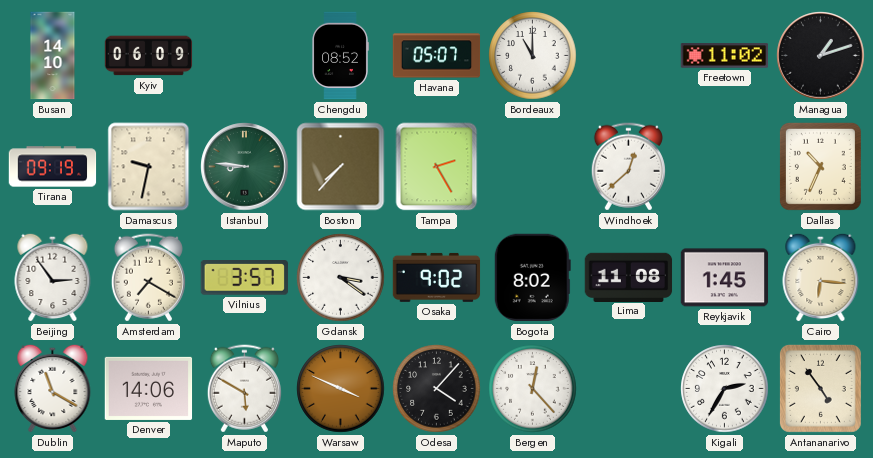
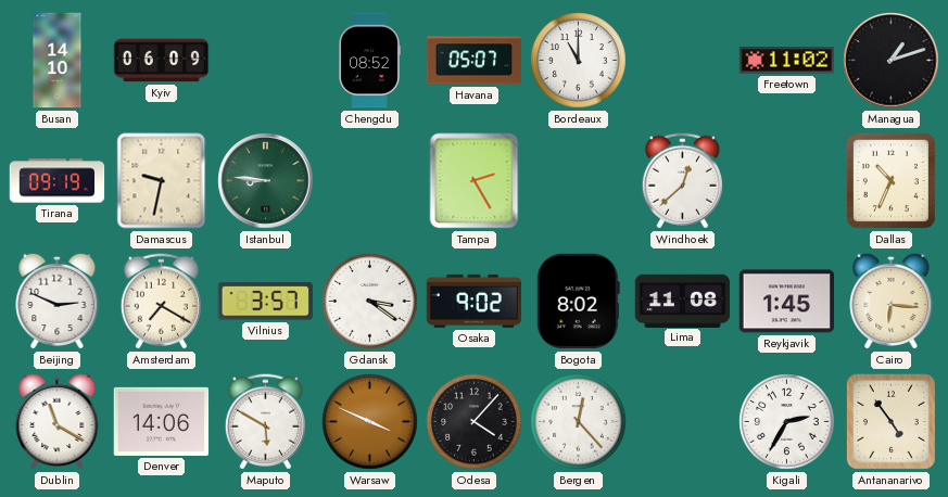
Boston: 7:37 -> none
Beijing: 2:54 -> 2:49
